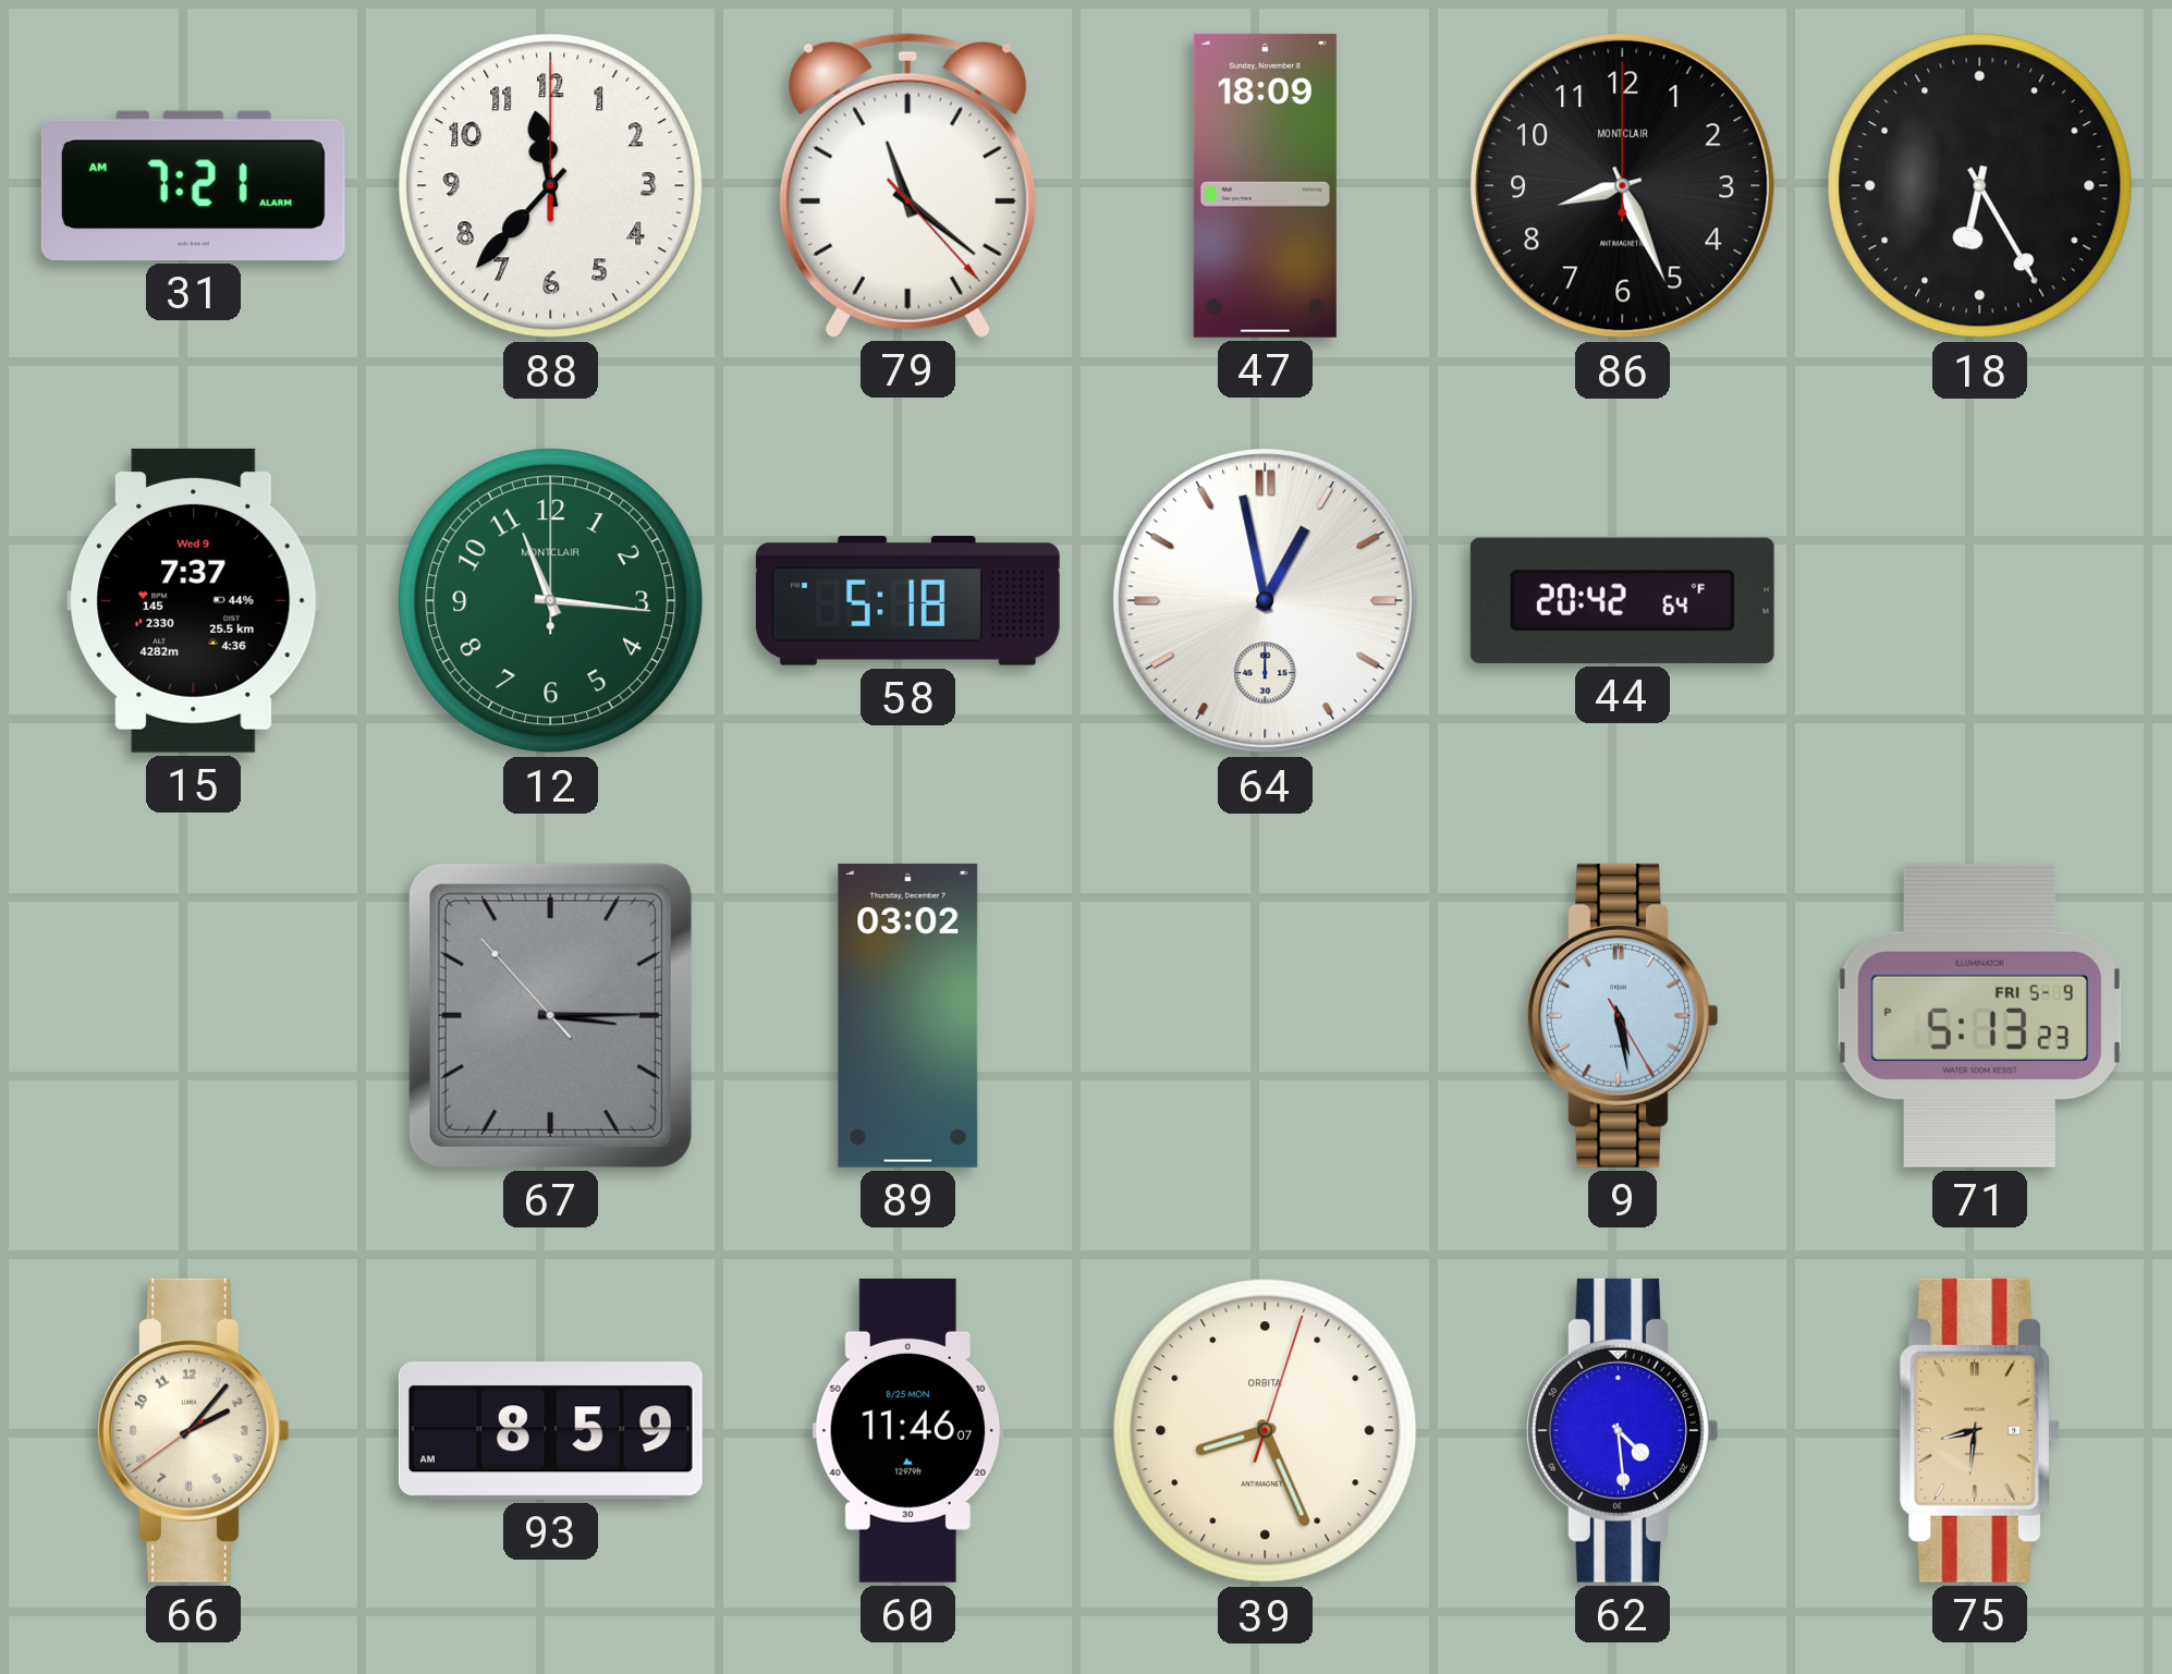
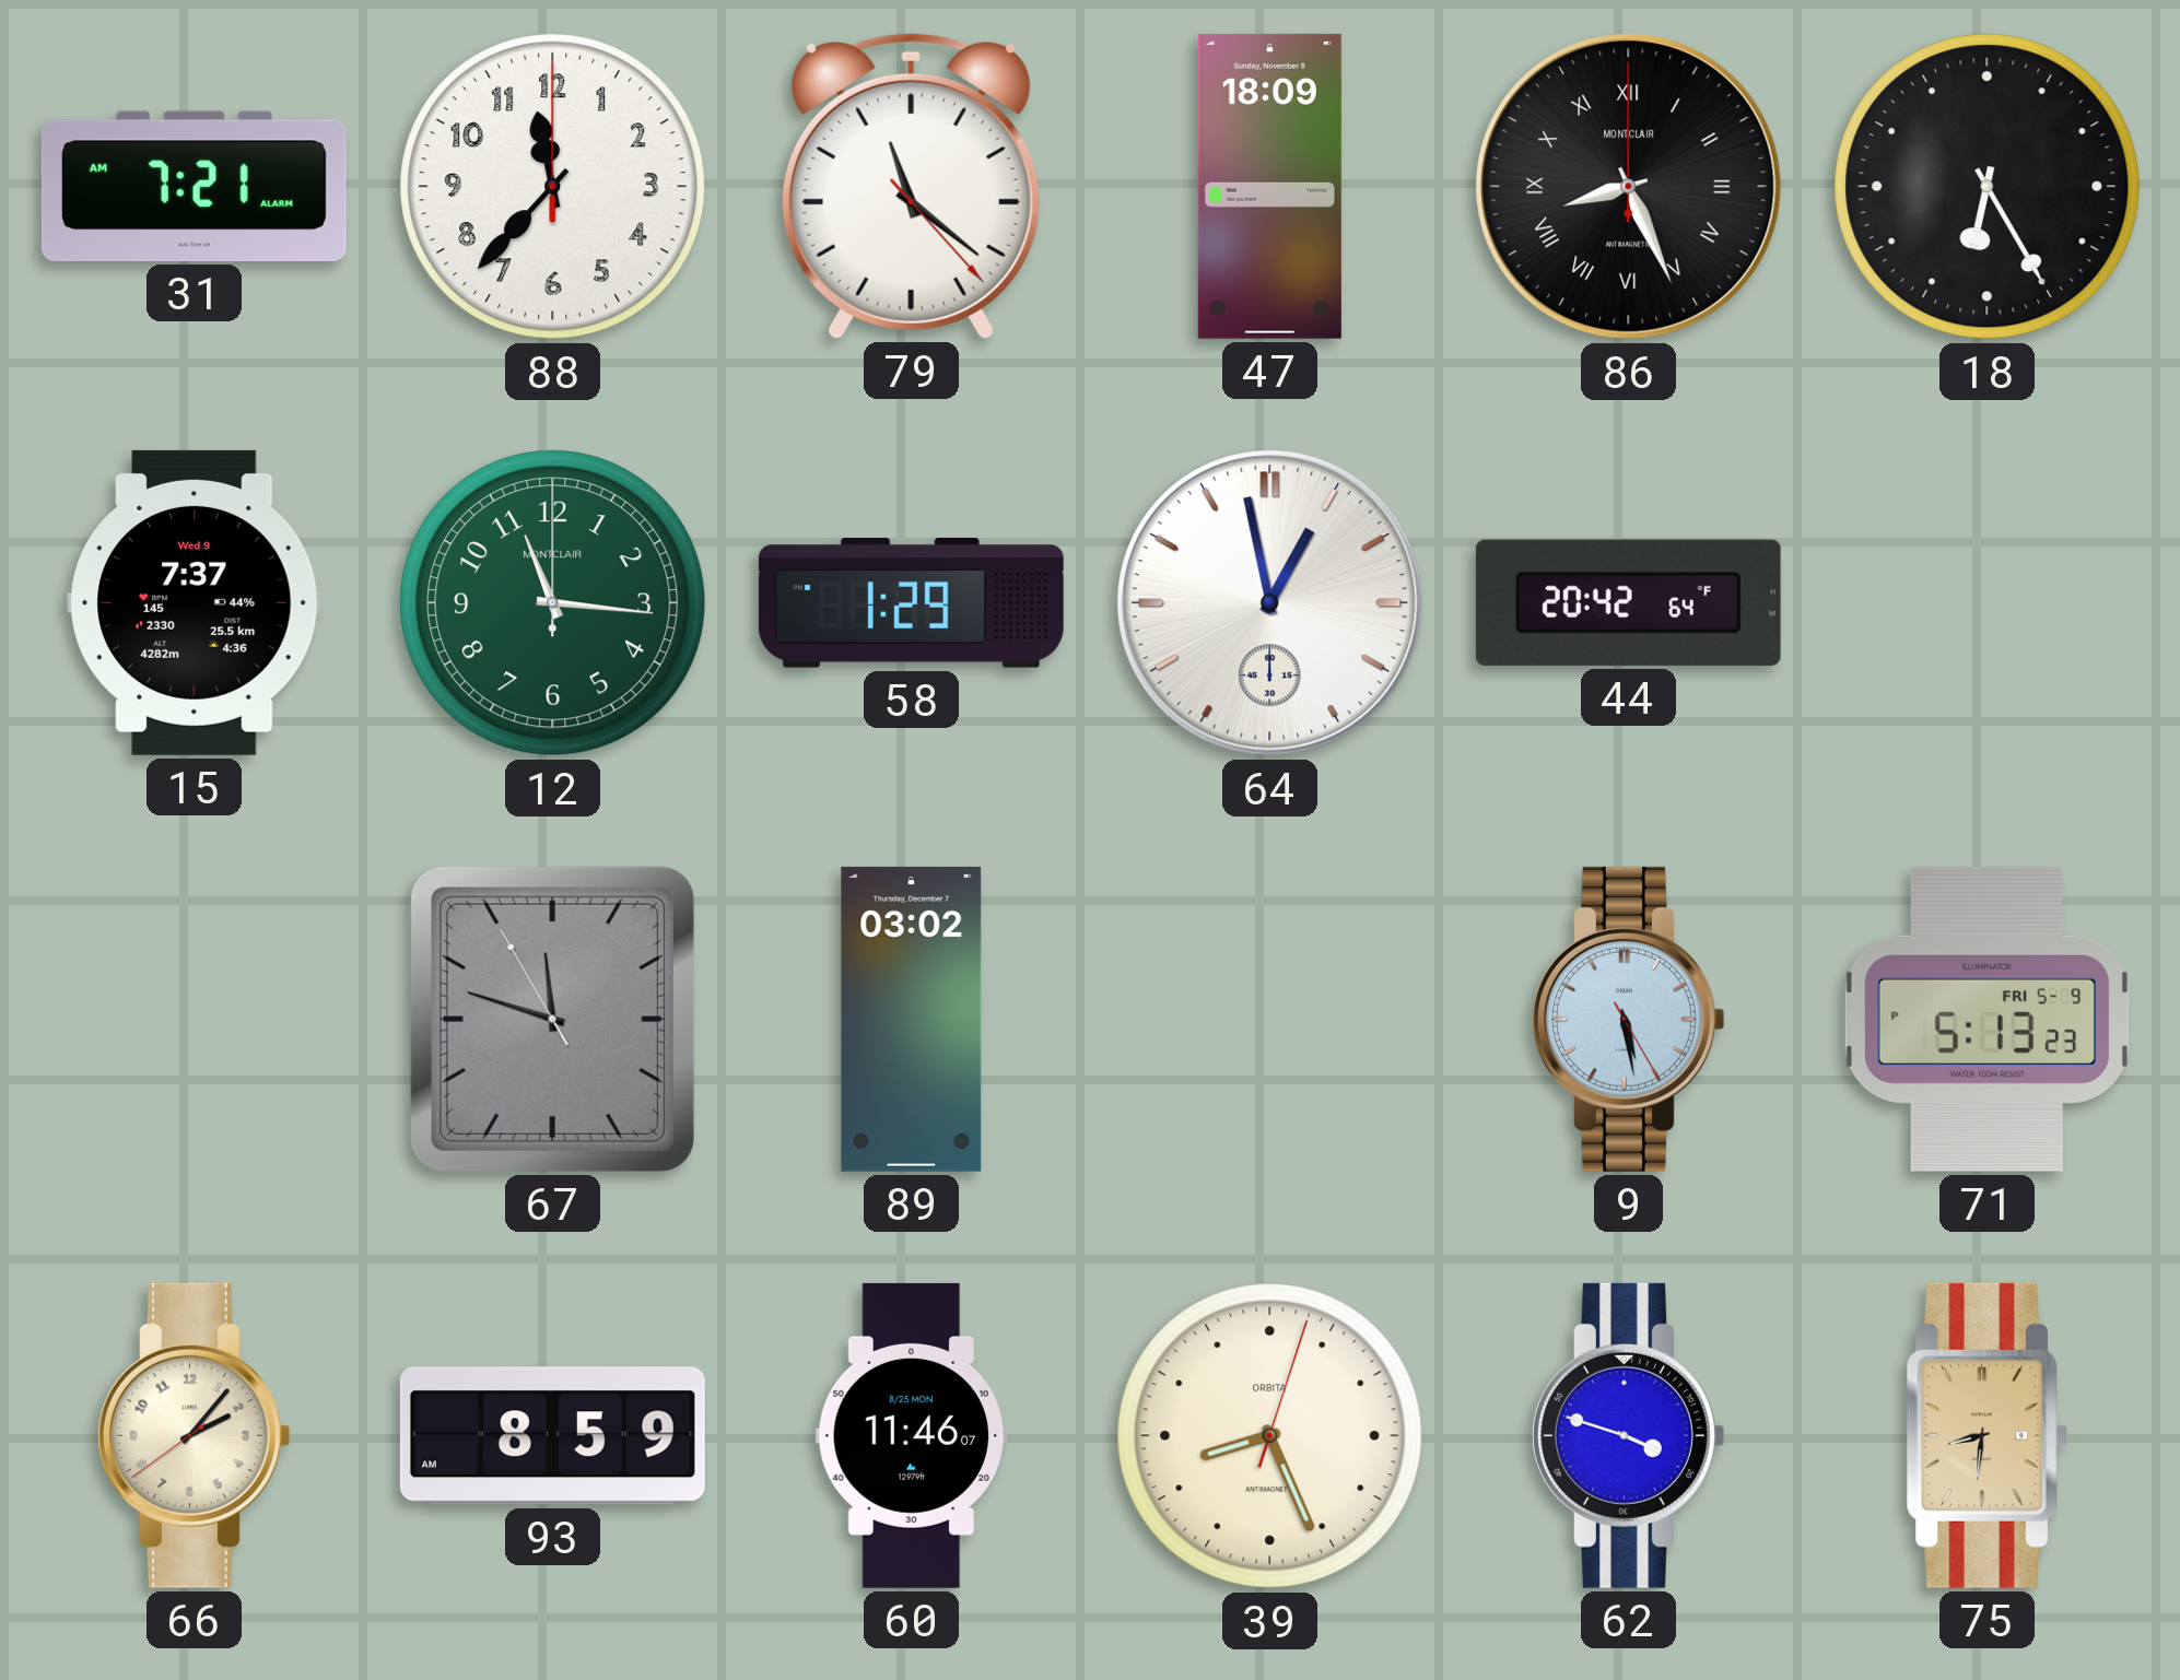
86 numerals: Arabic -> Roman
58: 5:18 -> 1:29
67: 3:14 -> 11:47
62: 4:29 -> 3:48
